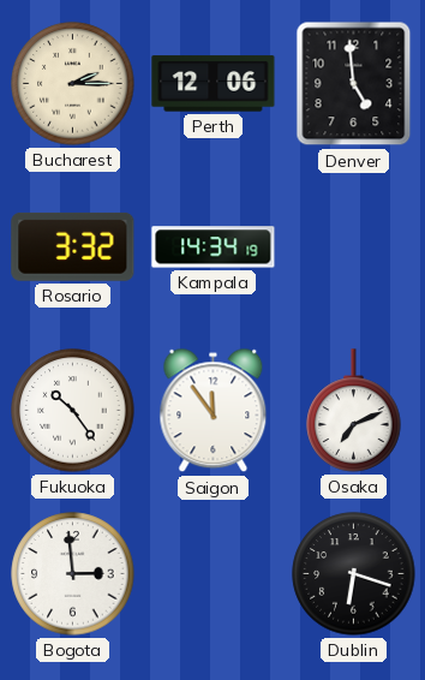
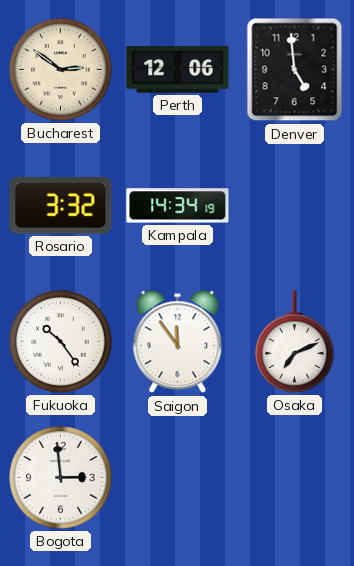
Bucharest: 2:15 -> 2:51
Dublin: 6:18 -> none
